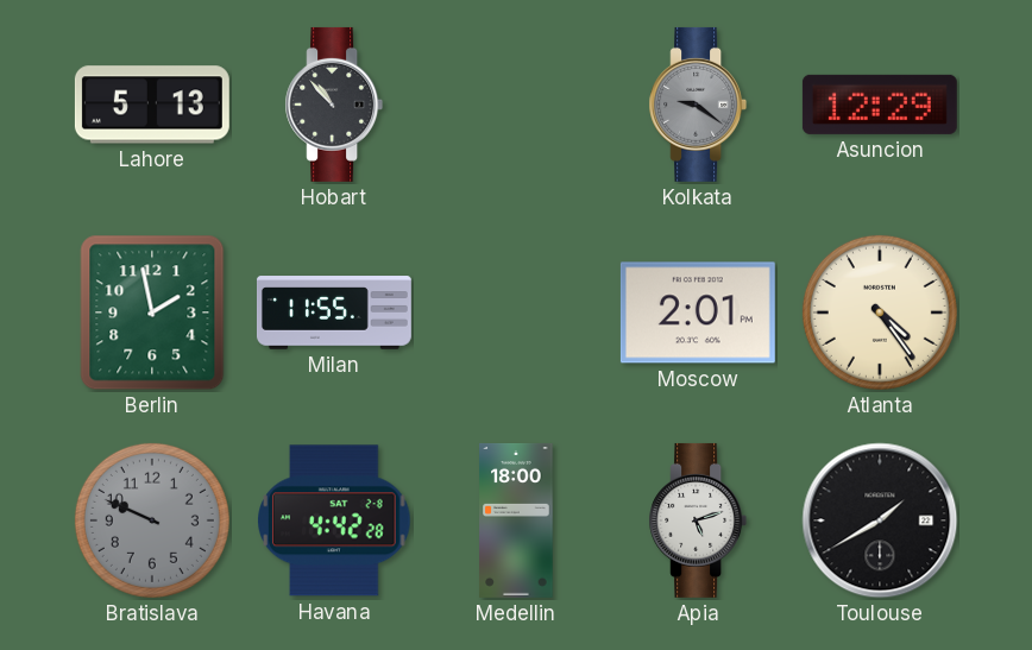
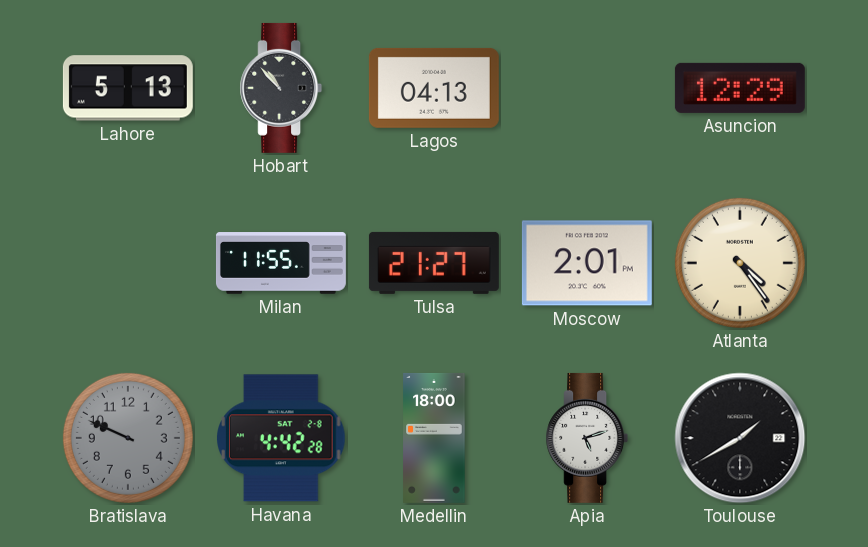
Lagos: none -> 04:13
Kolkata: 9:21 -> none
Berlin: 1:58 -> none
Tulsa: none -> 21:27
